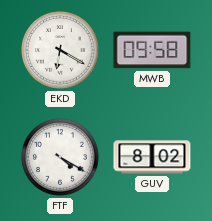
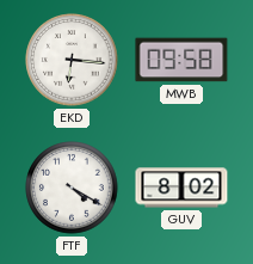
EKD: 6:20 -> 6:16
